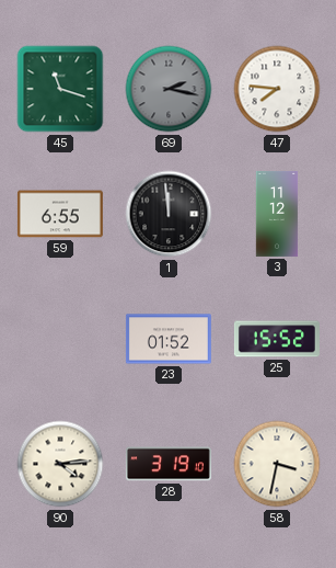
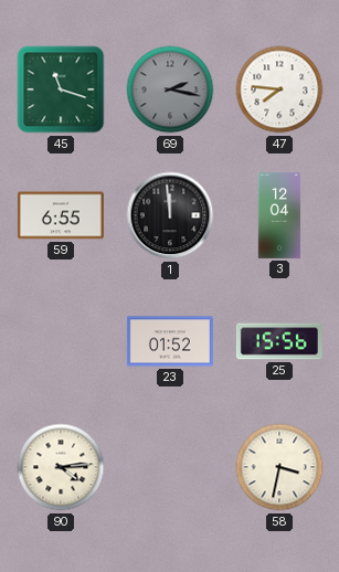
3: 11:12 -> 12:04
25: 15:52 -> 15:56
28: 3:19 -> none
